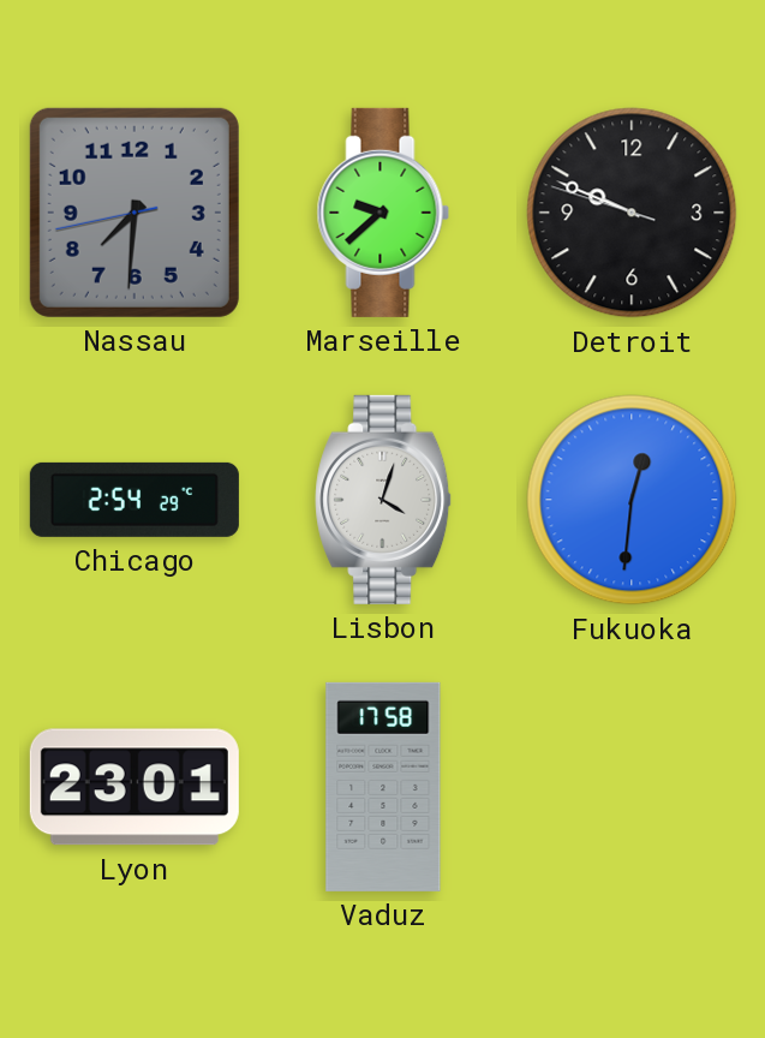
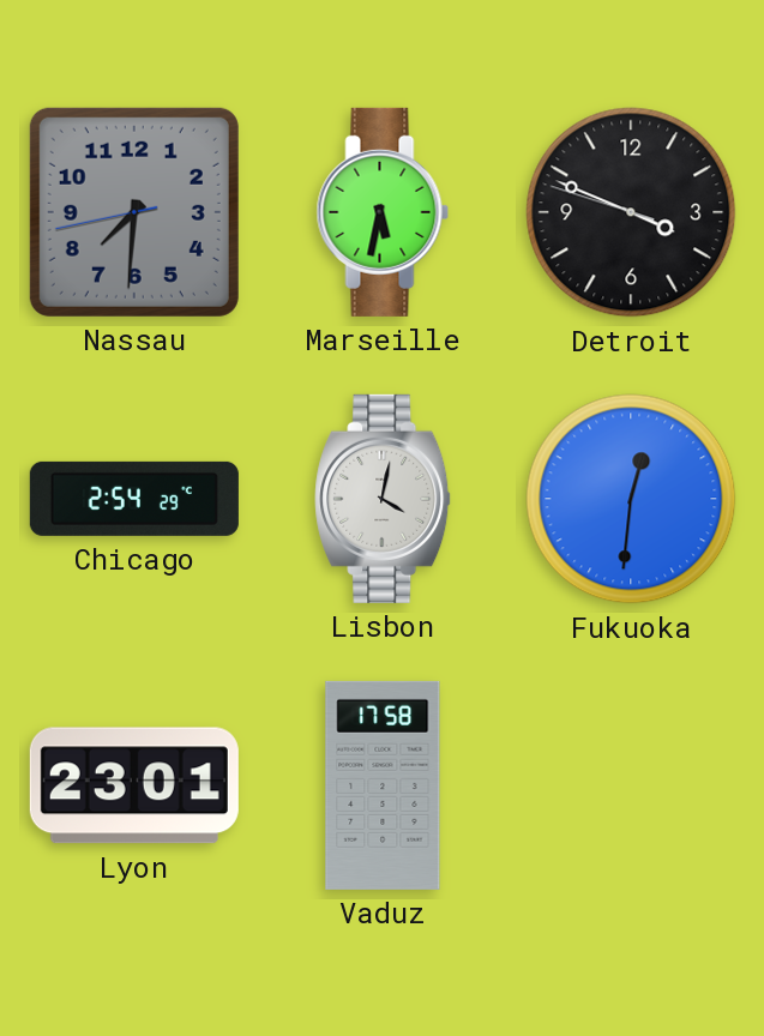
Marseille: 9:38 -> 5:32
Detroit: 9:48 -> 3:48
Lisbon: 4:03 -> 4:02
